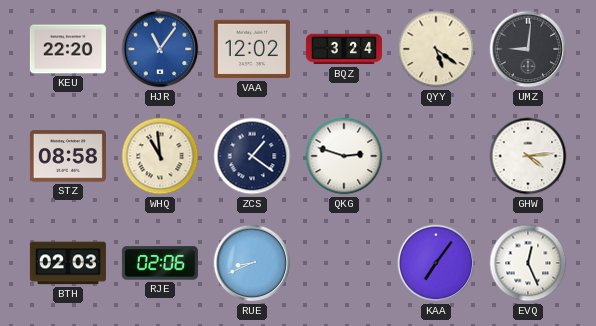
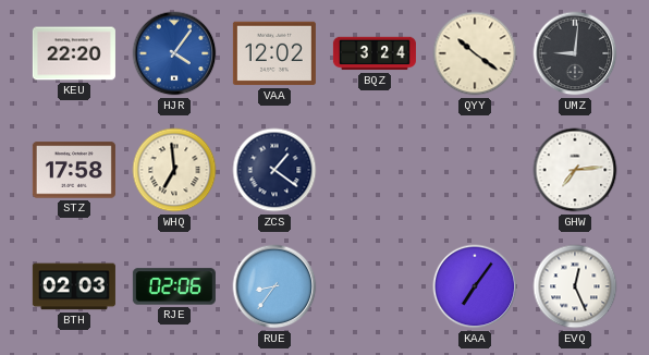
HJR: 11:06 -> 4:06
QYY: 5:21 -> 10:21
STZ: 08:58 -> 17:58
WHQ: 10:59 -> 6:59
QKG: 2:48 -> none
GHW: 4:14 -> 7:14
RUE: 8:41 -> 8:36
